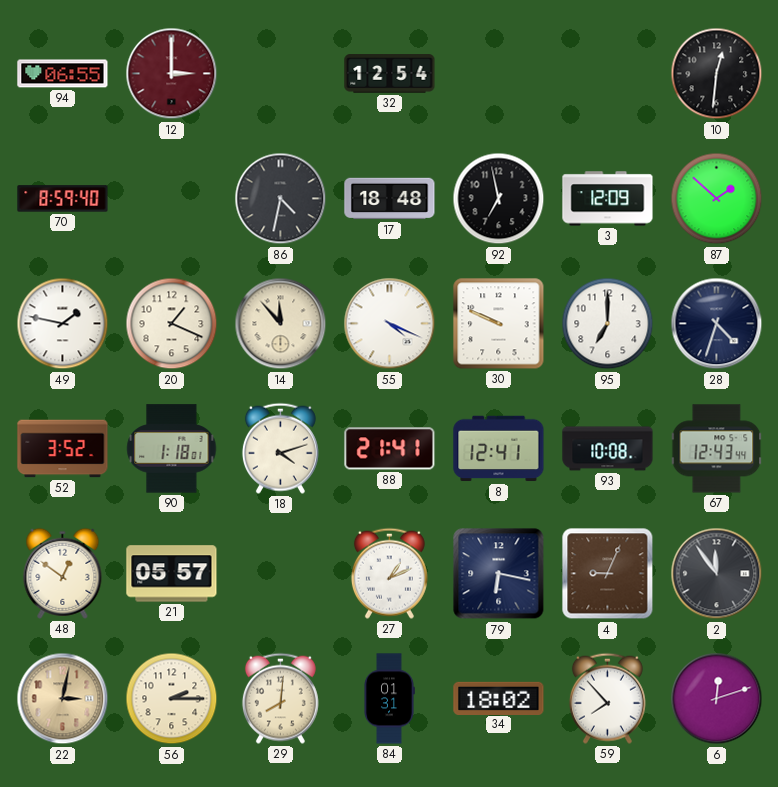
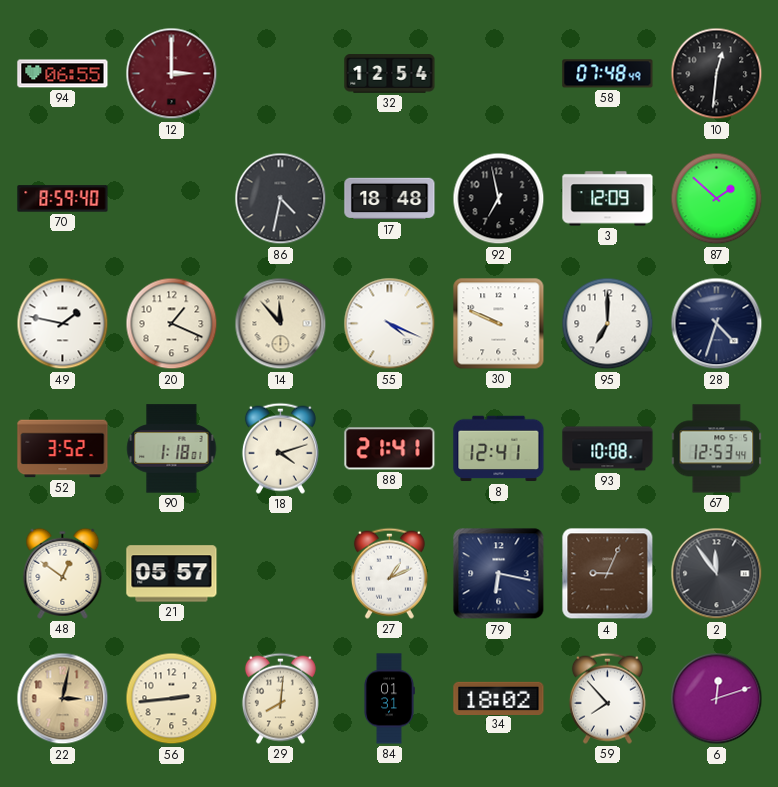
58: none -> 07:48
67: 12:43 -> 12:53
56: 2:15 -> 2:44
